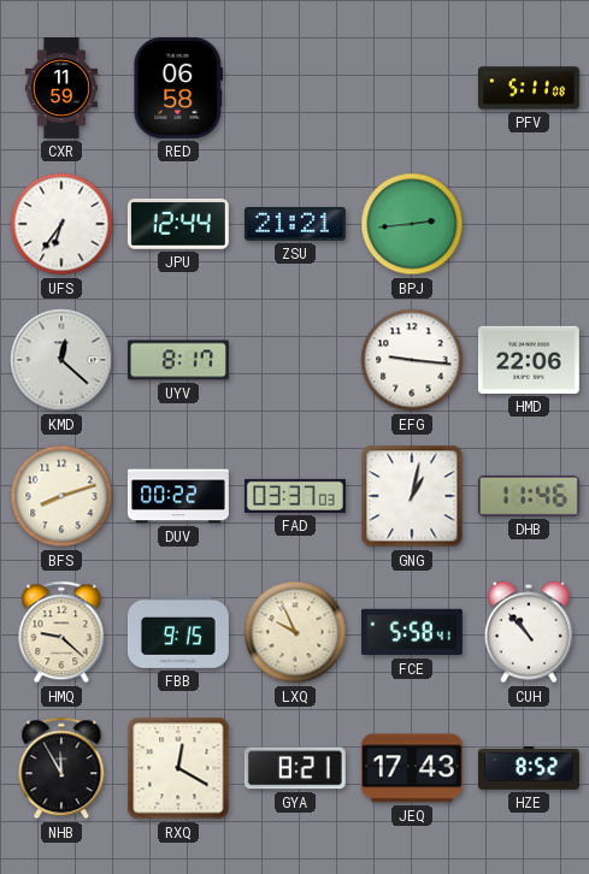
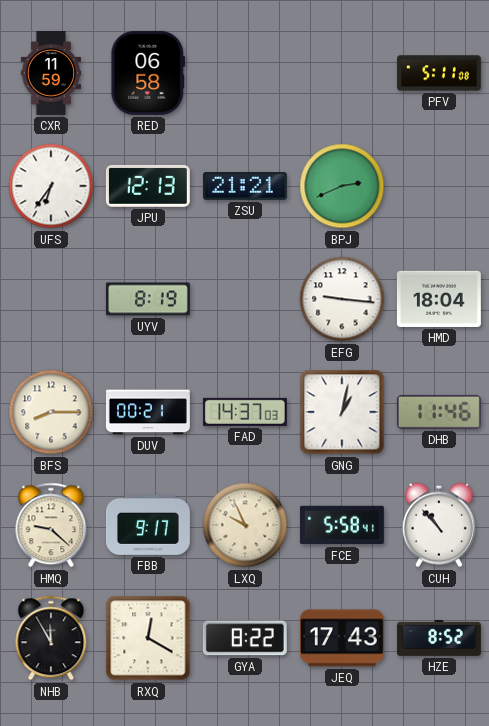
JPU: 12:44 -> 12:13
BPJ: 2:44 -> 2:41
KMD: 12:22 -> none
UYV: 8:17 -> 8:19
HMD: 22:06 -> 18:04
BFS: 8:12 -> 8:15
DUV: 00:22 -> 00:21
FAD: 03:37 -> 14:37
FBB: 9:15 -> 9:17
GYA: 8:21 -> 8:22
